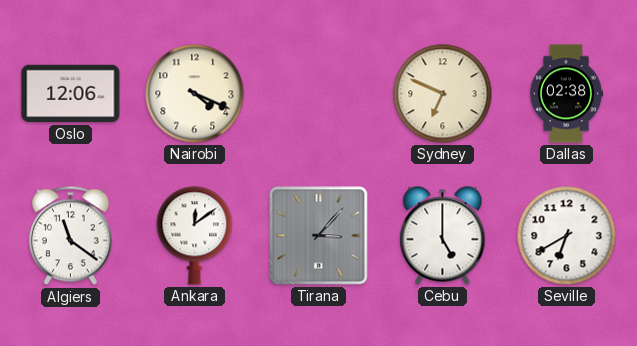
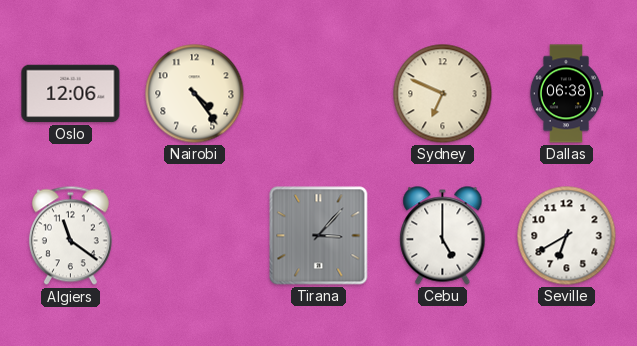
Nairobi: 4:19 -> 4:24
Dallas: 02:38 -> 06:38
Ankara: 12:09 -> none
